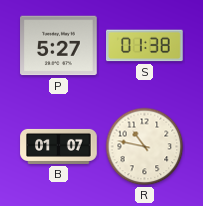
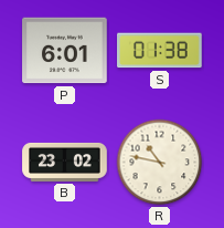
P: 5:27 -> 6:01
B: 01:07 -> 23:02
